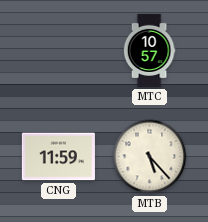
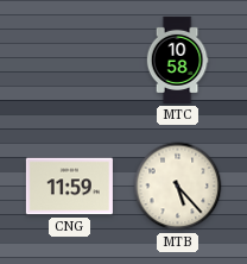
MTC: 10:57 -> 10:58
